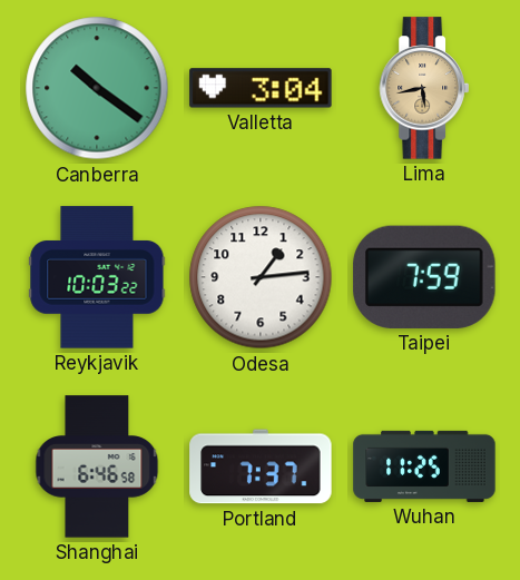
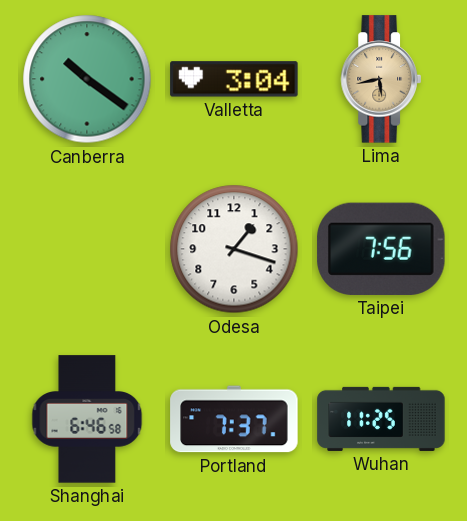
Reykjavik: 10:03 -> none
Odesa: 1:14 -> 1:18
Taipei: 7:59 -> 7:56
